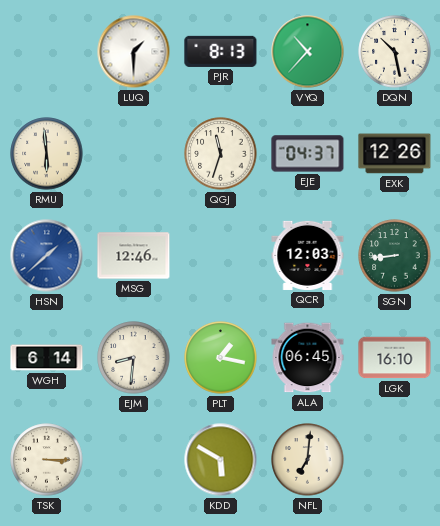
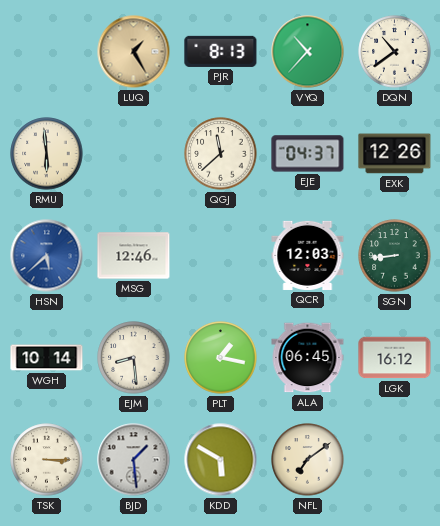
LUQ: 1:30 -> 1:25
LUQ dial: white -> champagne
DQN: 10:28 -> 10:39
QGJ: 11:33 -> 11:38
HSN: 1:38 -> 5:38
WGH: 6:14 -> 10:14
EJM: 8:31 -> 8:29
LGK: 16:10 -> 16:12
BJD: none -> 1:29
NFL: 7:01 -> 7:09
